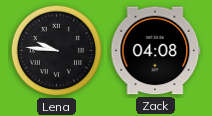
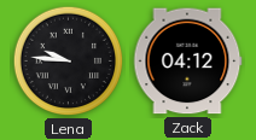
Zack: 04:08 -> 04:12
